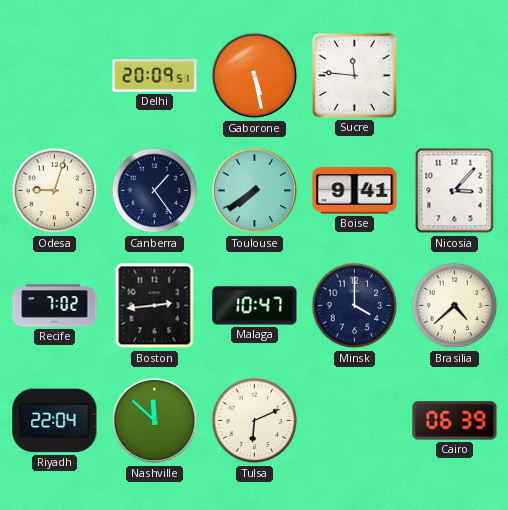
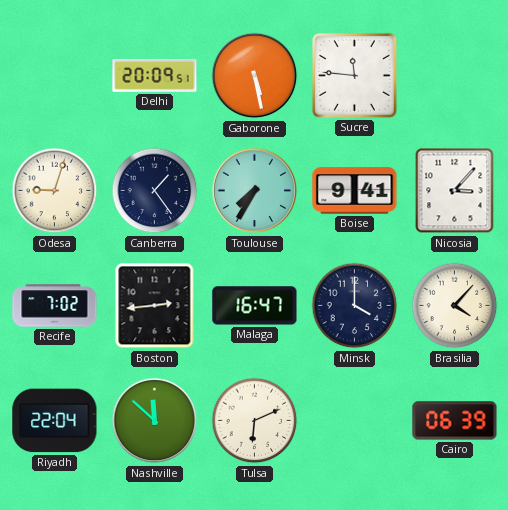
Toulouse: 7:39 -> 7:35
Malaga: 10:47 -> 16:47
Brasilia: 4:38 -> 4:07
